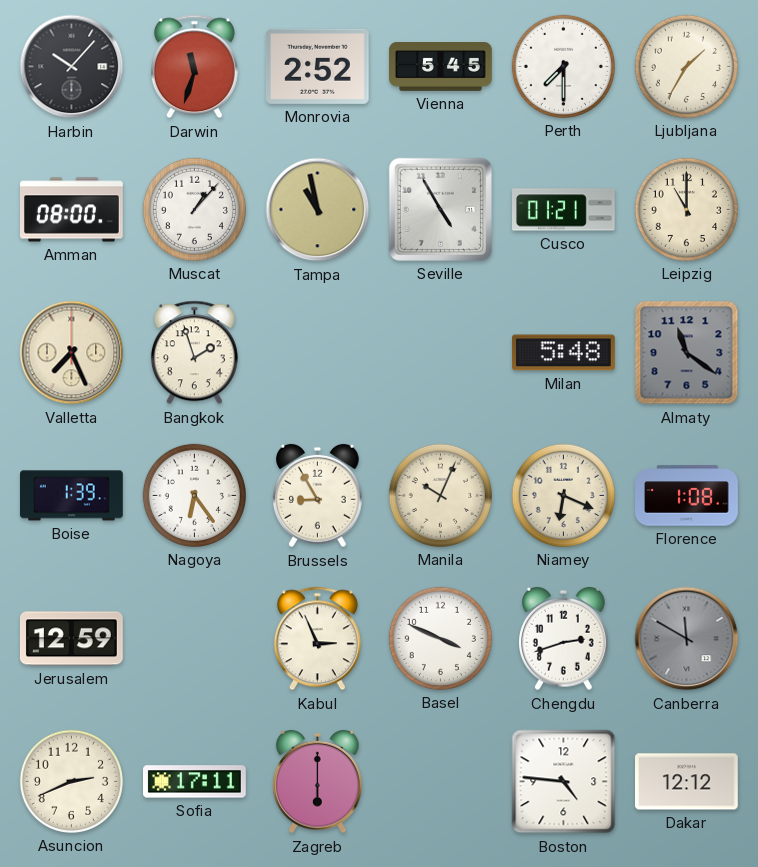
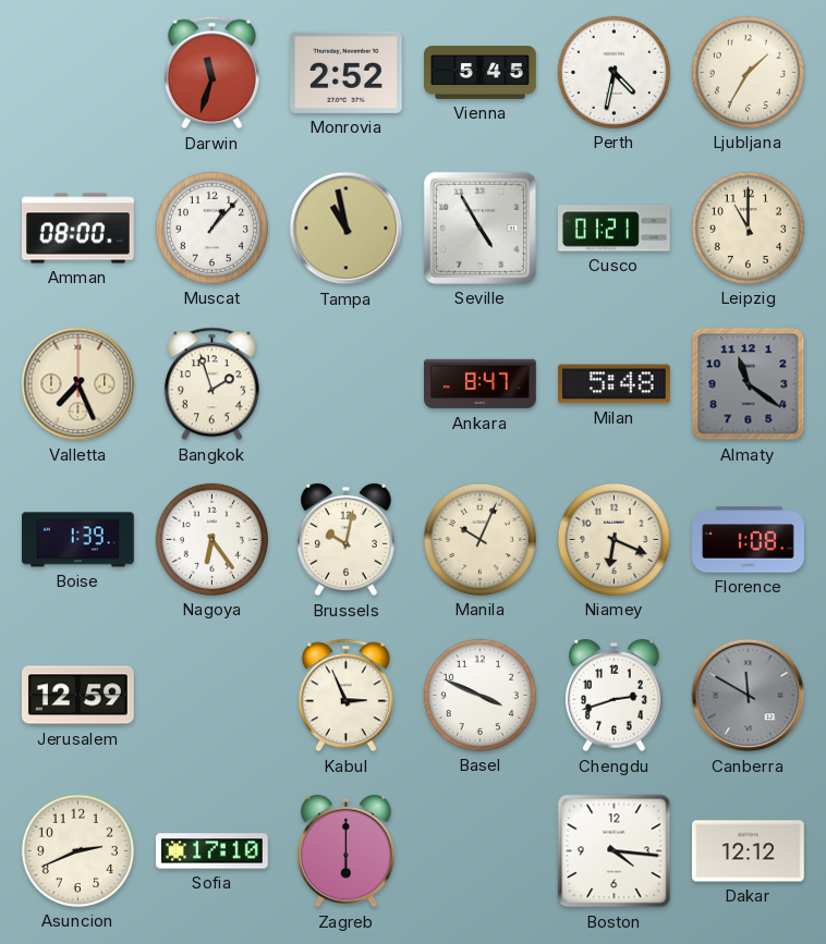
Harbin: 10:07 -> none
Perth: 7:30 -> 4:32
Ankara: none -> 8:47
Brussels: 8:55 -> 10:02
Sofia: 17:11 -> 17:10
Boston: 4:46 -> 4:16
